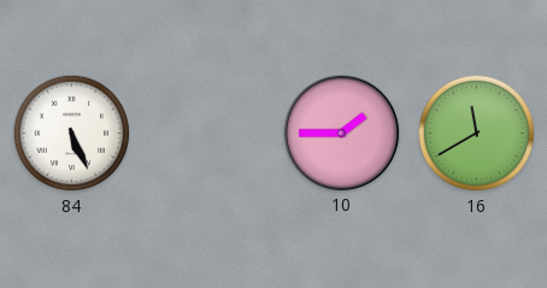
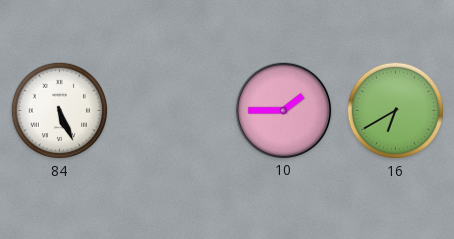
16: 11:40 -> 6:40
